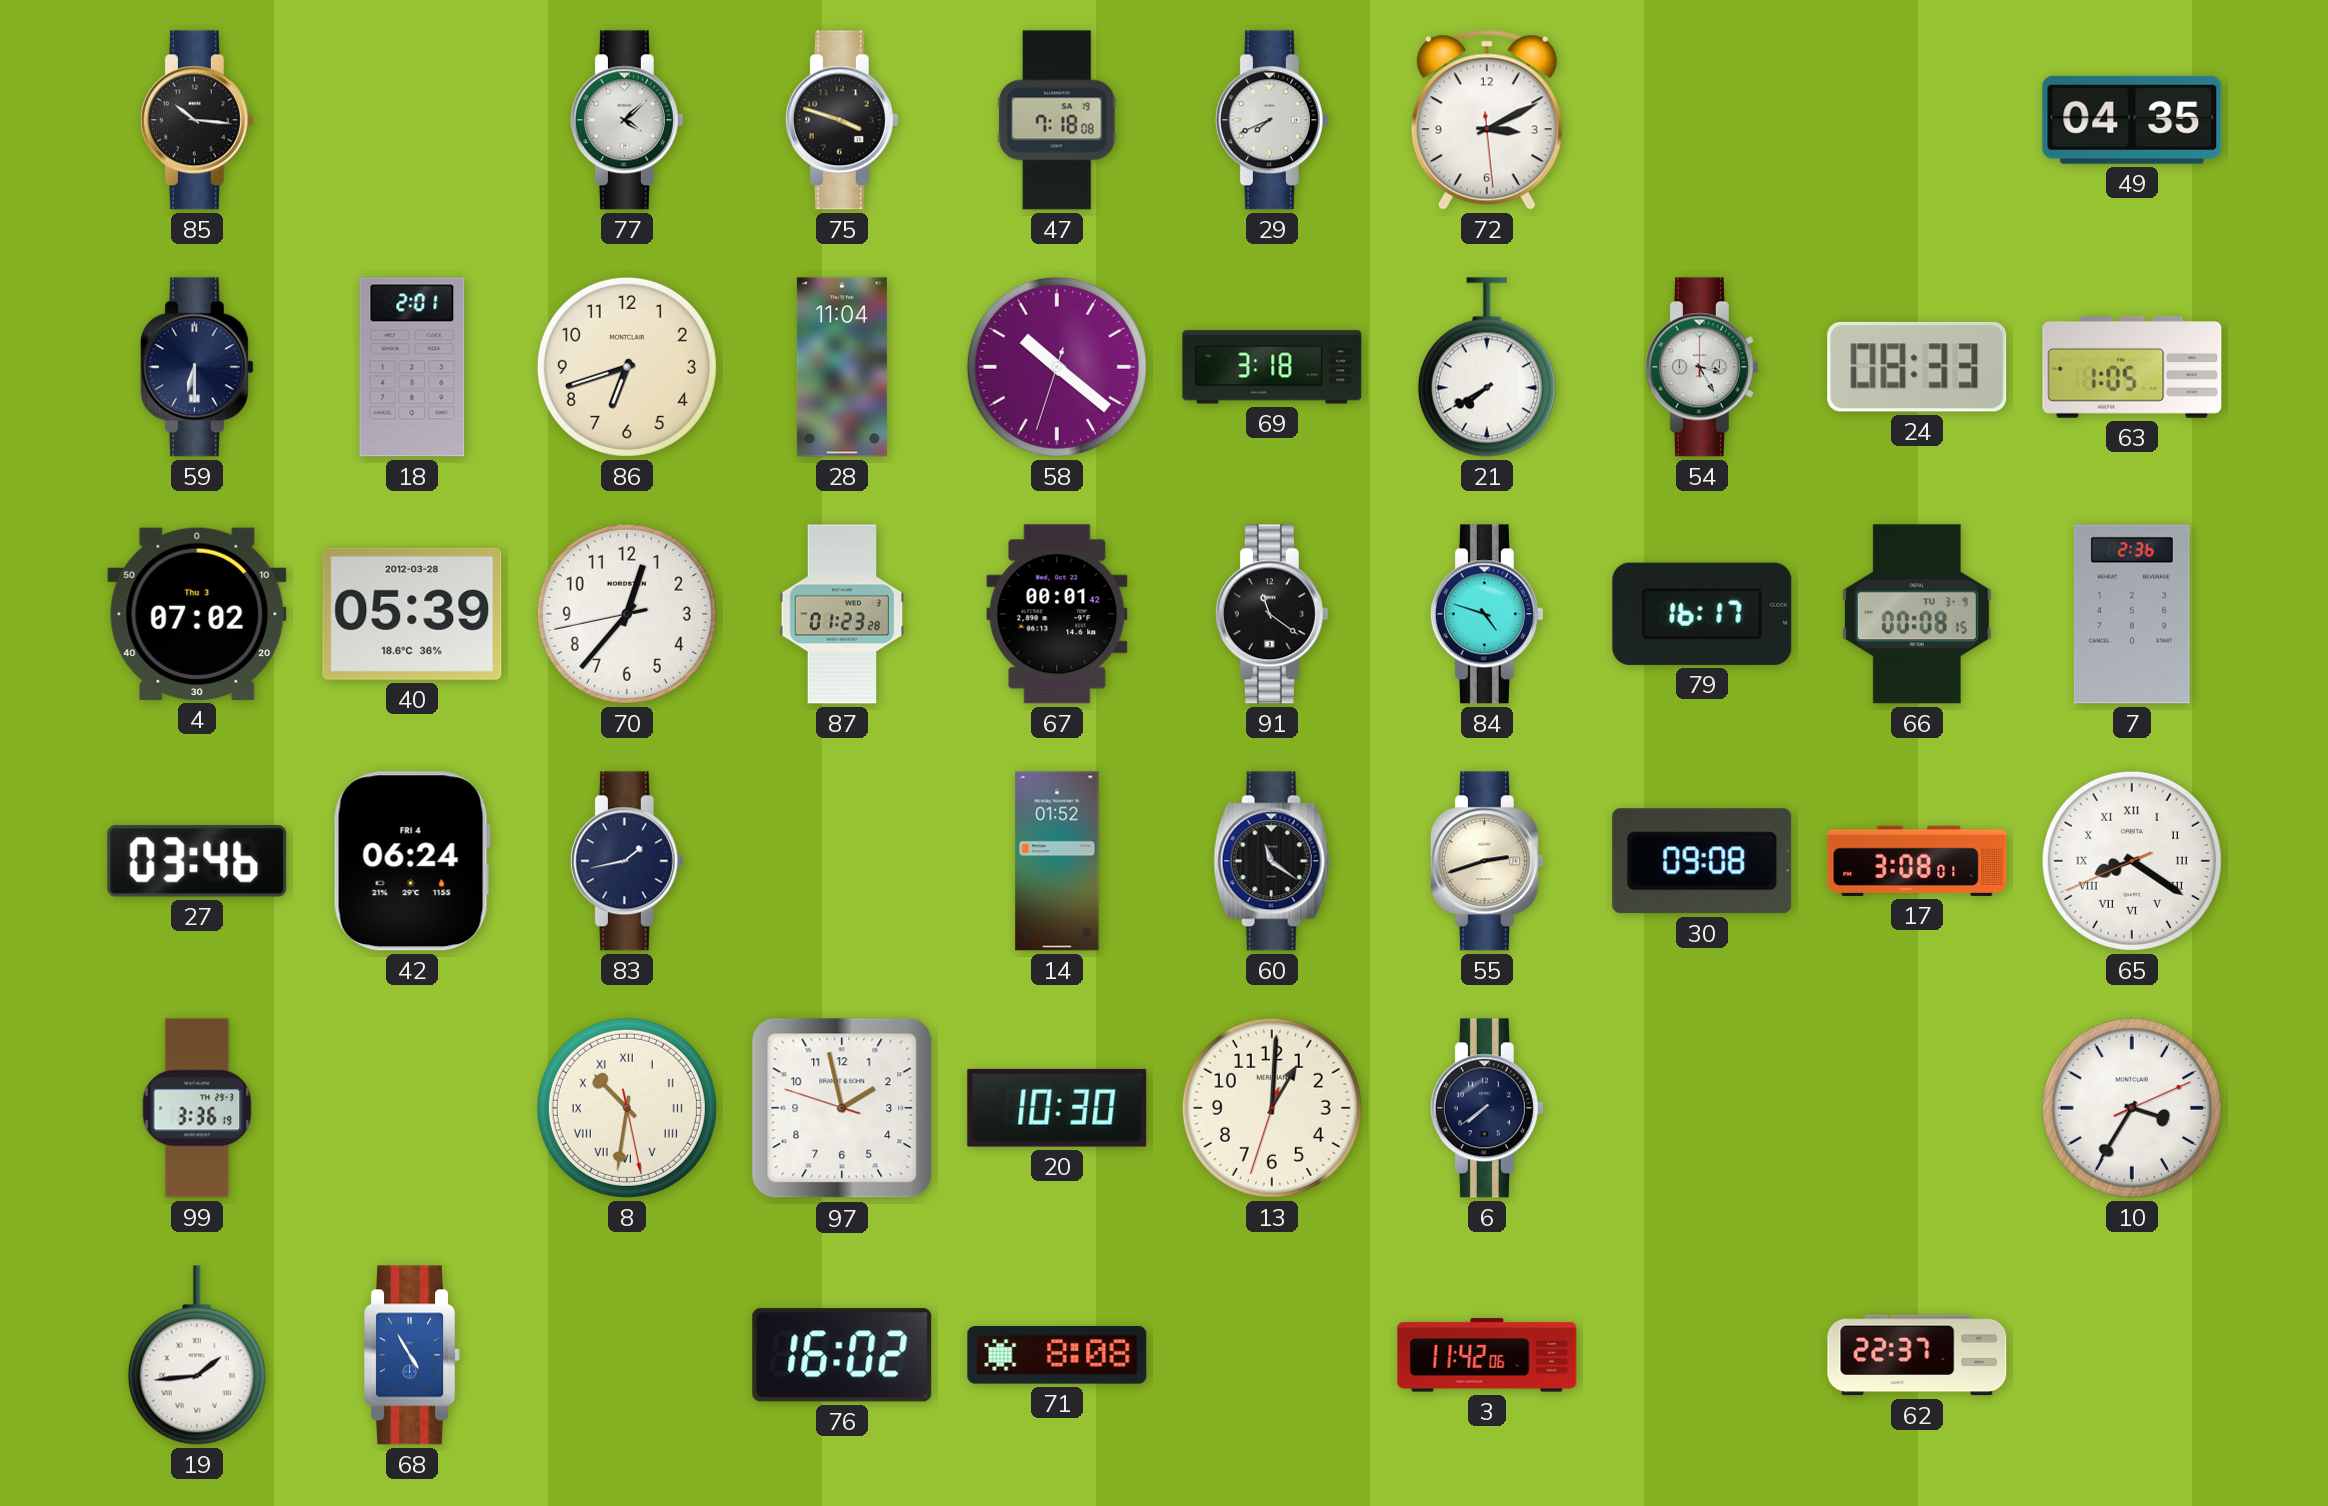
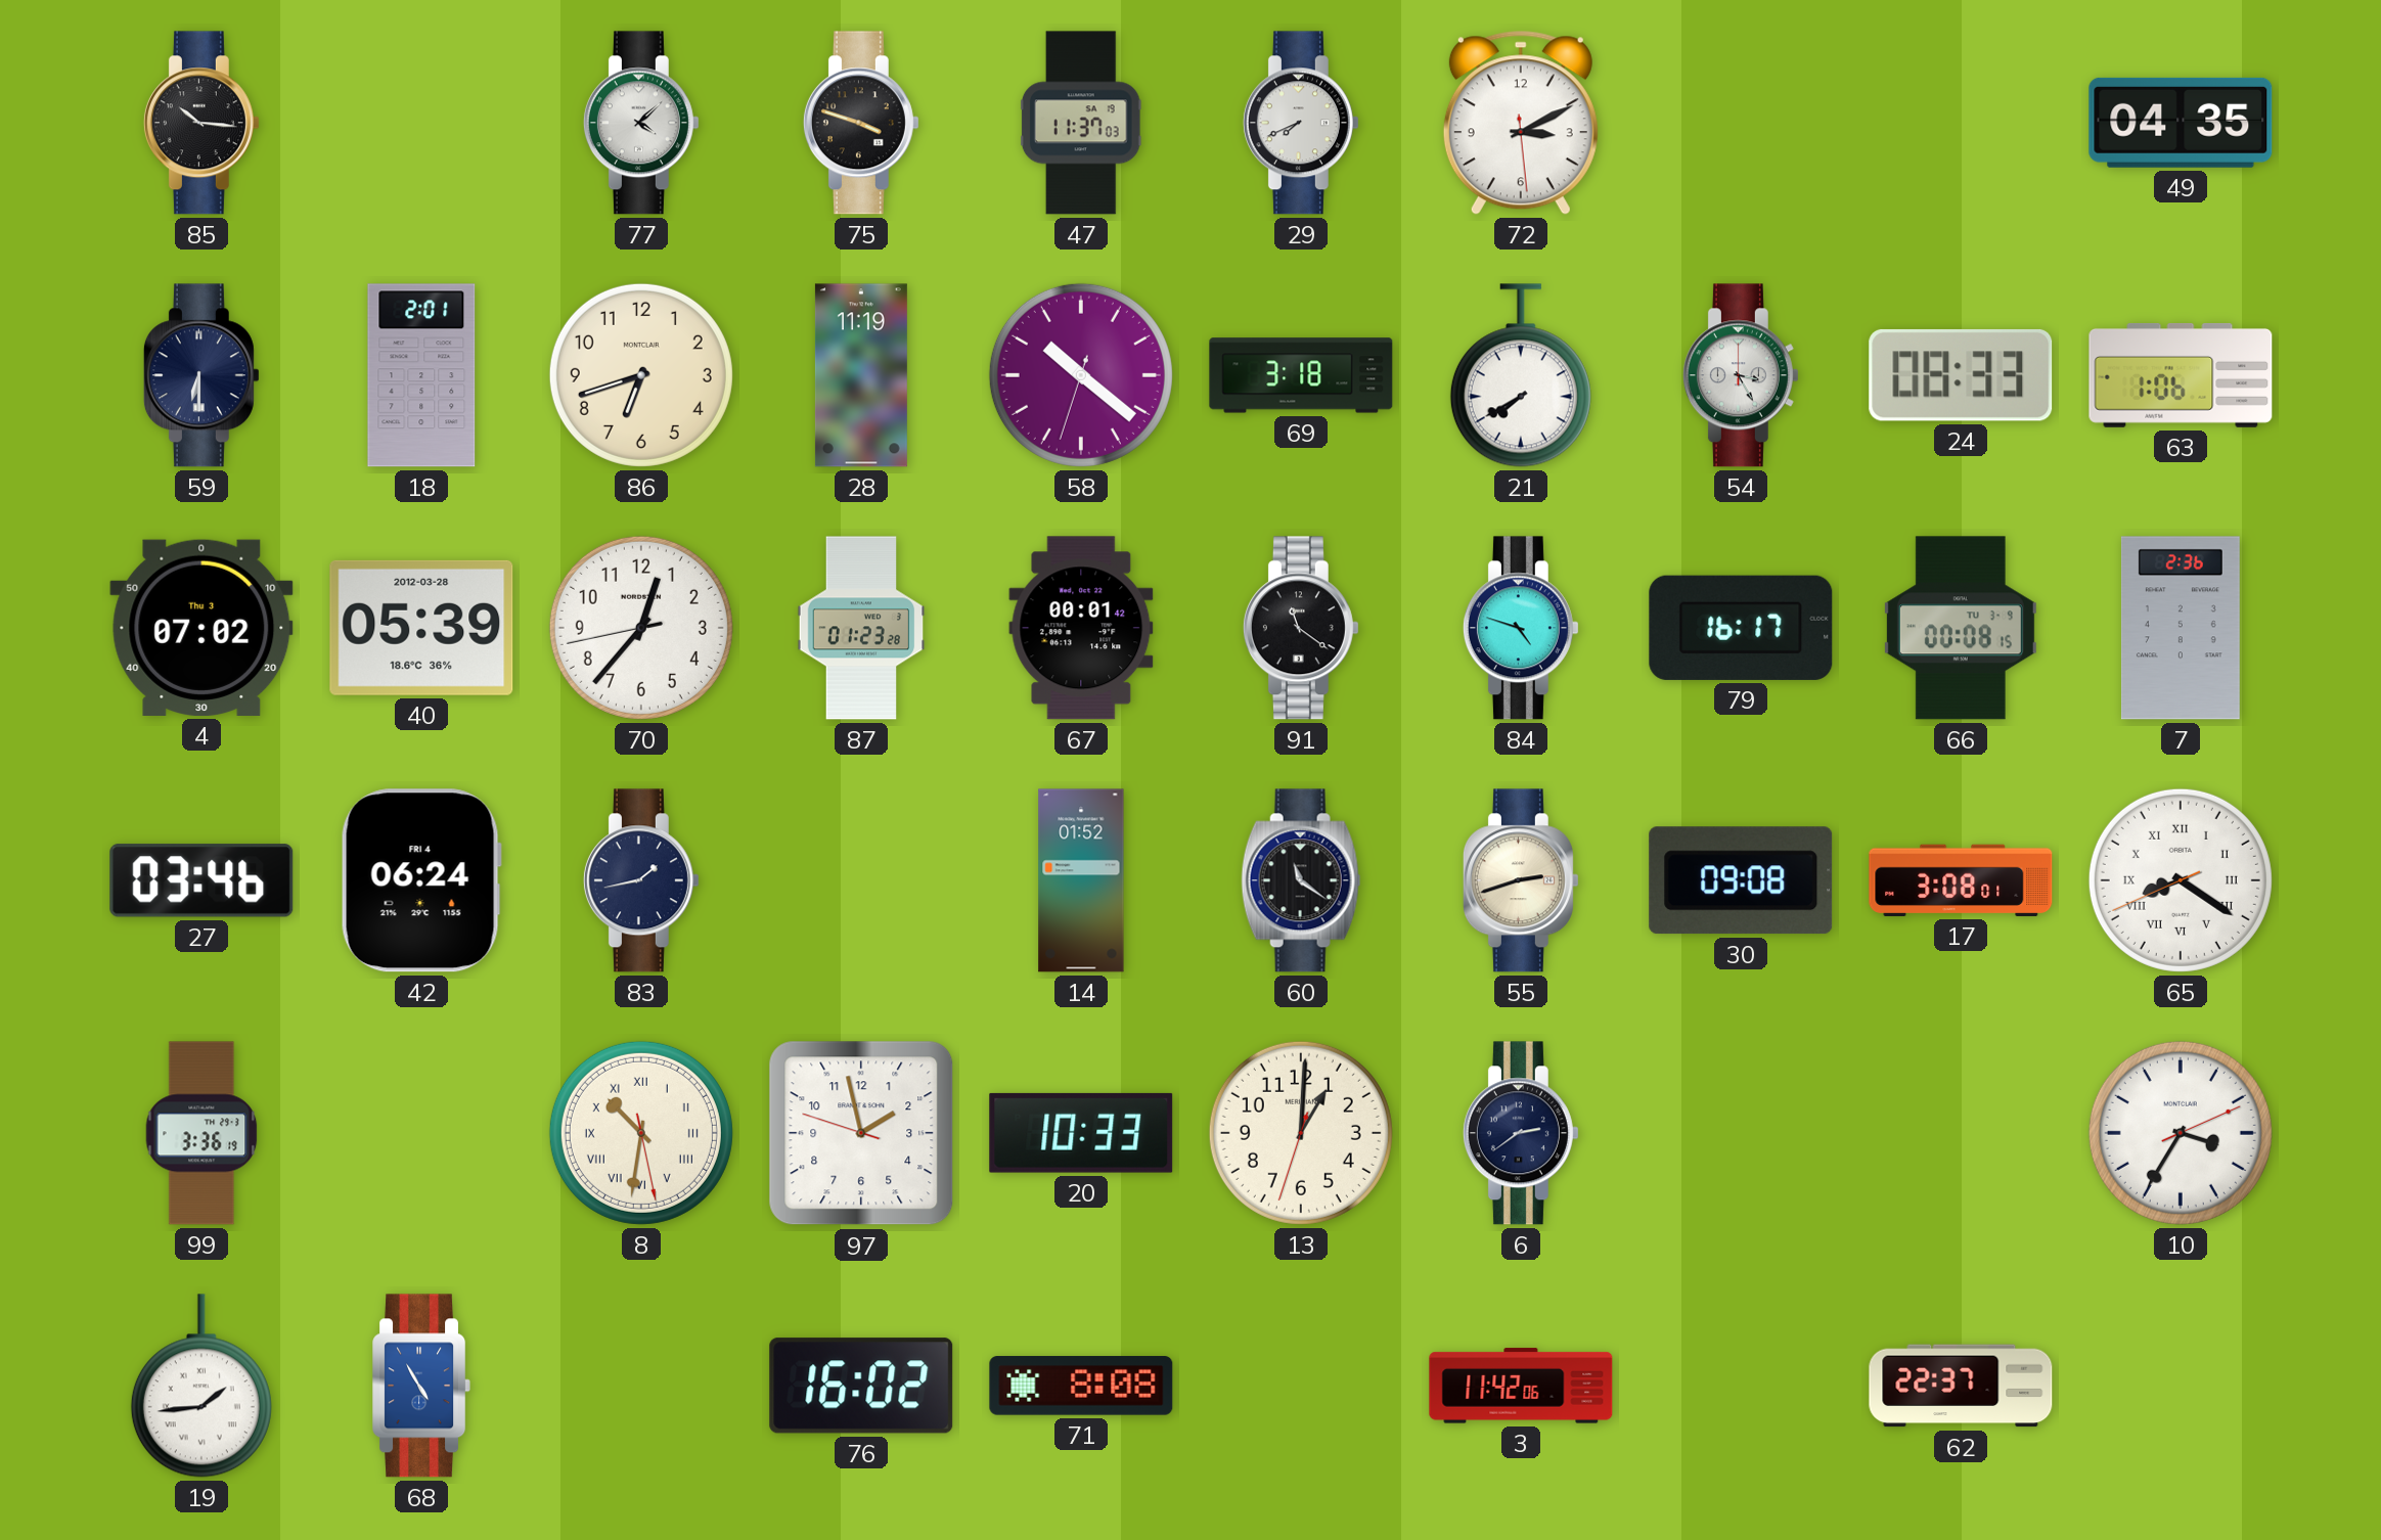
47: 7:18 -> 11:37
28: 11:04 -> 11:19
63: 1:05 -> 1:06
20: 10:30 -> 10:33
6: 7:39 -> 2:39
